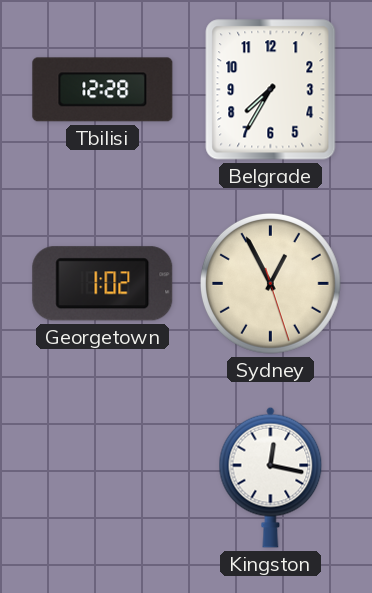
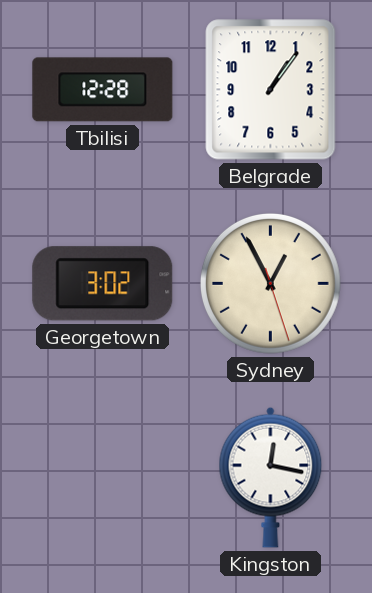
Belgrade: 7:35 -> 1:06
Georgetown: 1:02 -> 3:02
